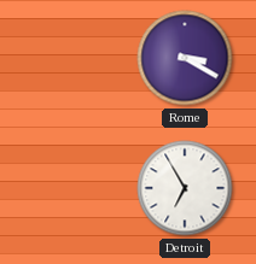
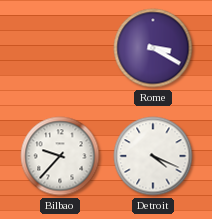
Bilbao: none -> 9:37
Detroit: 6:55 -> 4:19
